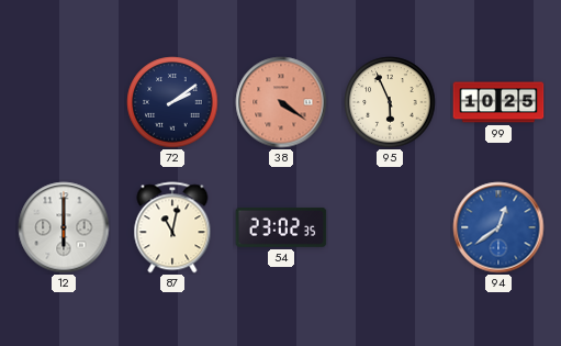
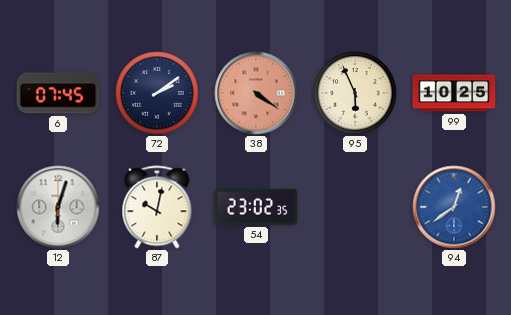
6: none -> 07:45
12: 6:00 -> 6:03
87: 11:02 -> 10:02
